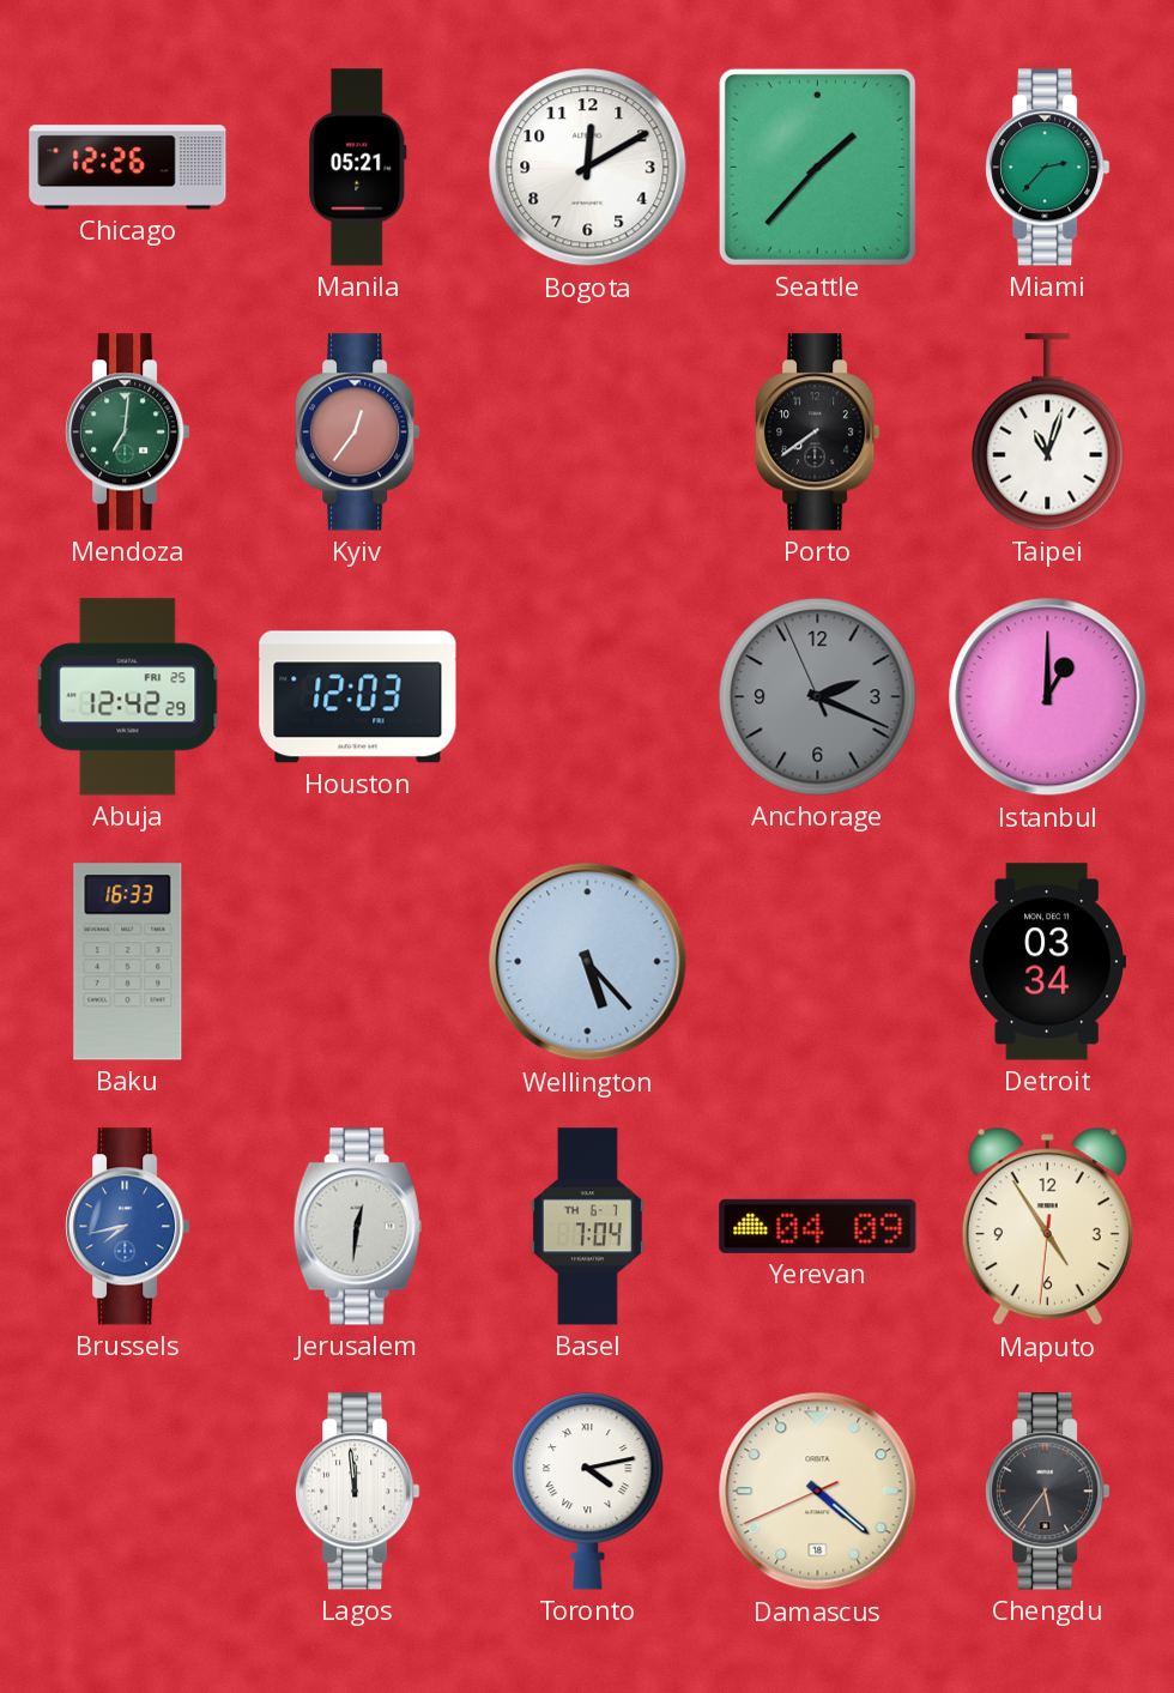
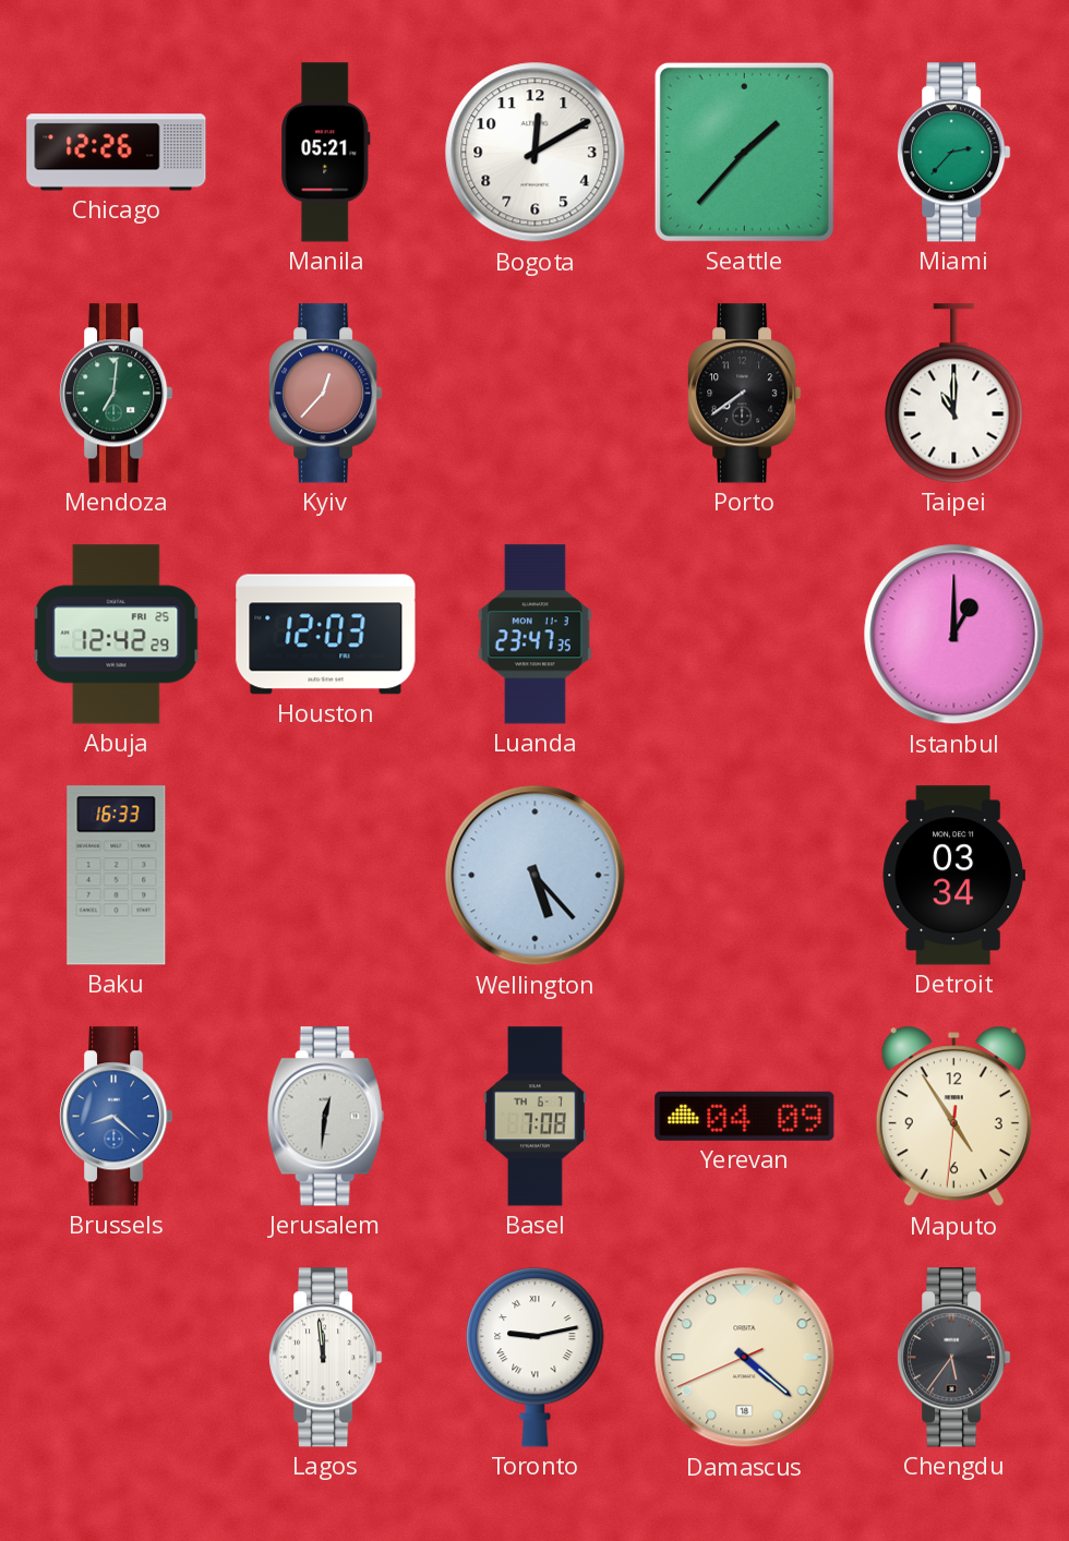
Kyiv: 12:36 -> 12:37
Taipei: 11:03 -> 11:00
Luanda: none -> 23:47
Anchorage: 2:18 -> none
Brussels: 7:43 -> 8:22
Basel: 7:04 -> 7:08
Toronto: 4:13 -> 9:13
